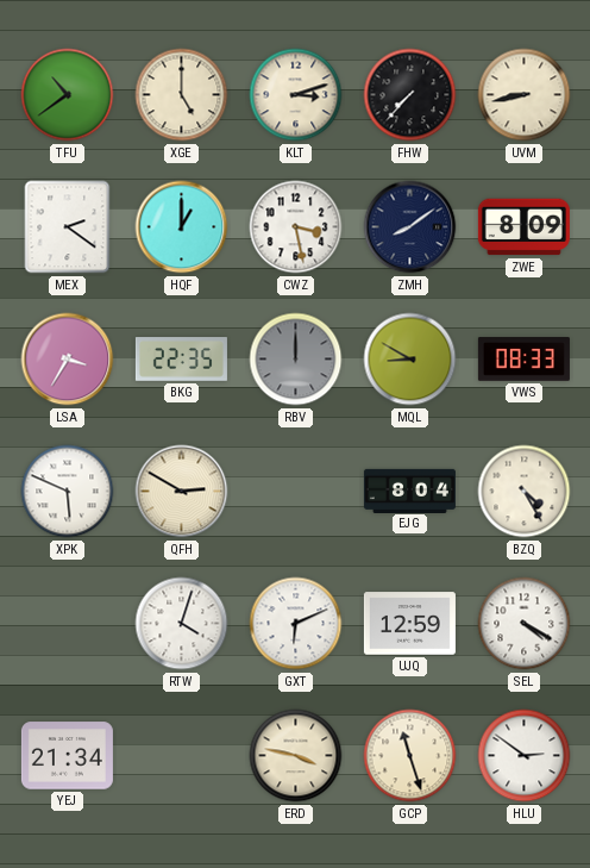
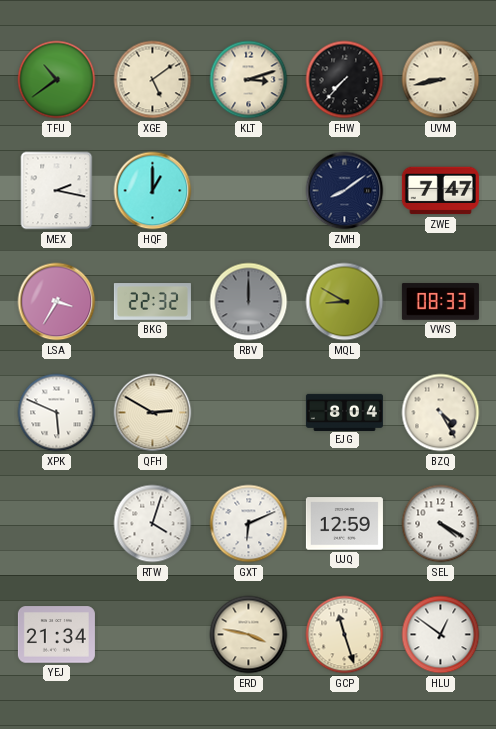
XGE: 5:00 -> 5:09
MEX: 2:21 -> 2:17
CWZ: 3:28 -> none
ZWE: 8:09 -> 7:47
BKG: 22:35 -> 22:32
HLU: 2:51 -> 12:51
